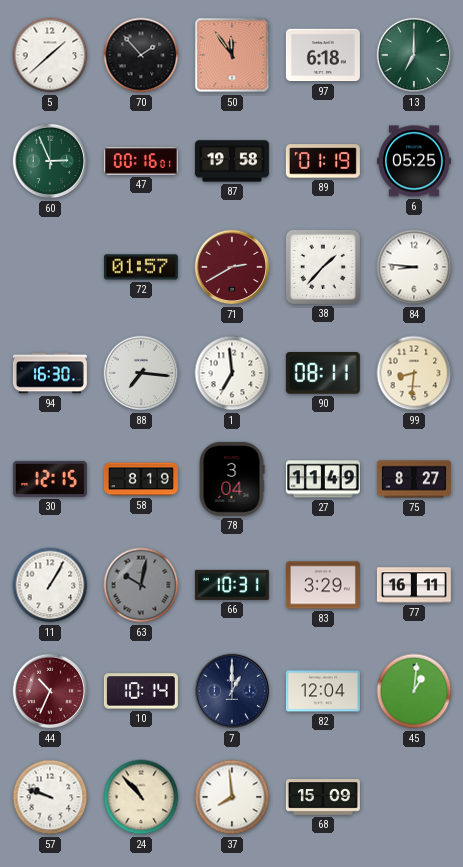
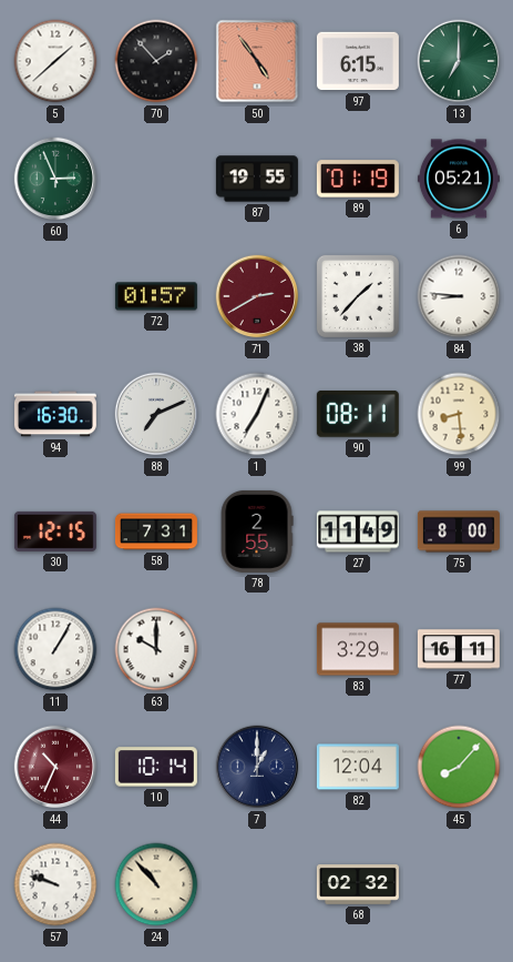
50: 11:54 -> 4:54
97: 6:18 -> 6:15
47: 00:16 -> none
87: 19:58 -> 19:55
6: 05:25 -> 05:21
88: 7:16 -> 7:11
1: 6:59 -> 7:04
99: 8:31 -> 8:29
58: 8:19 -> 7:31
78: 3:04 -> 2:55
75: 8:27 -> 8:00
63: 10:02 -> 10:00
63 dial: grey -> white
66: 10:31 -> none
45: 1:01 -> 8:07
37: 7:59 -> none
68: 15:09 -> 02:32
